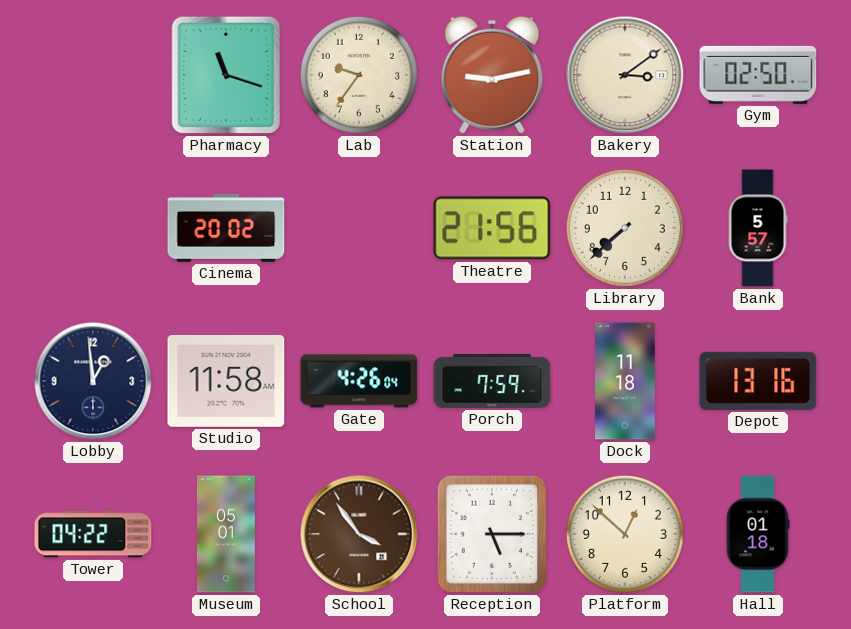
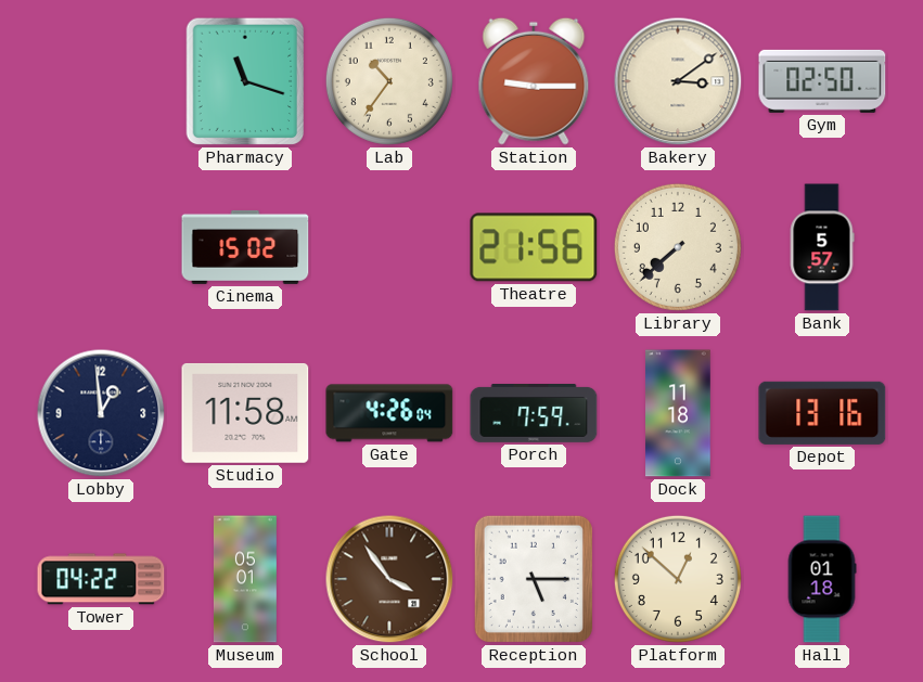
Lab: 9:36 -> 10:36
Station: 9:13 -> 9:15
Cinema: 20:02 -> 15:02
